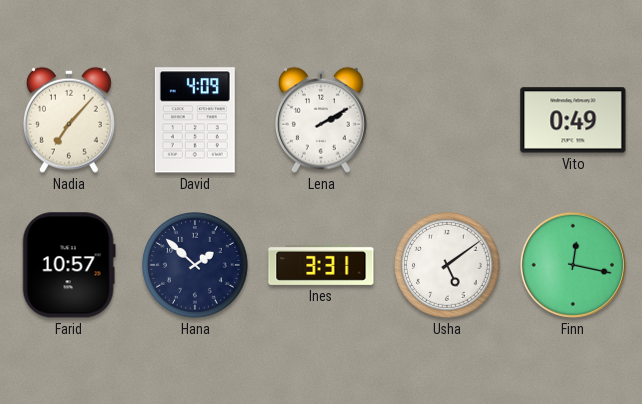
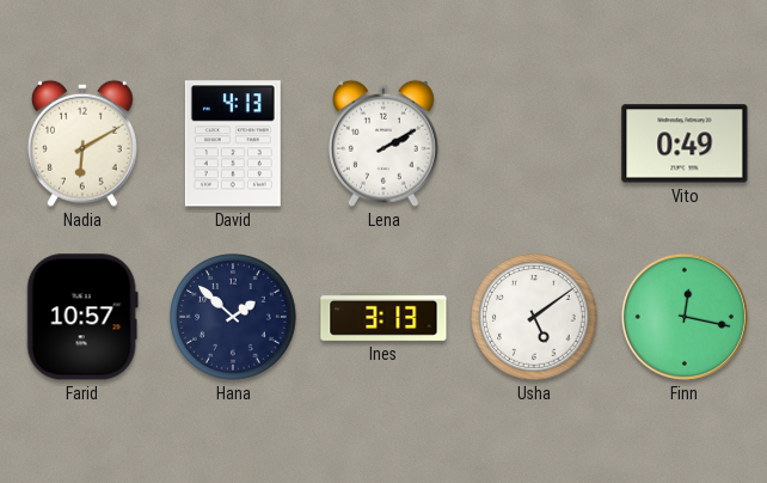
Nadia: 7:07 -> 6:10
David: 4:09 -> 4:13
Ines: 3:31 -> 3:13
